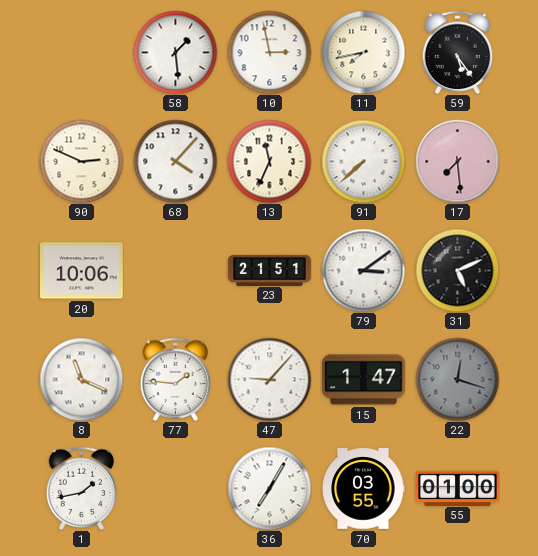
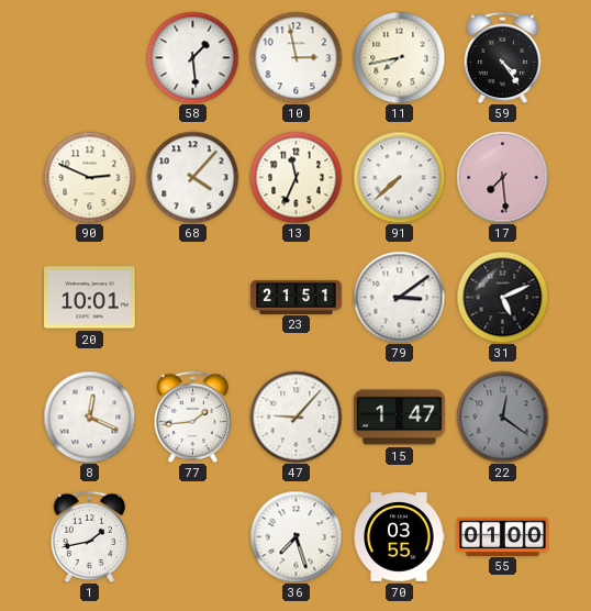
59: 5:24 -> 4:24
20: 10:06 -> 10:01
8: 11:19 -> 12:19
77: 1:46 -> 1:44
22: 12:18 -> 12:21
36: 7:05 -> 7:27
